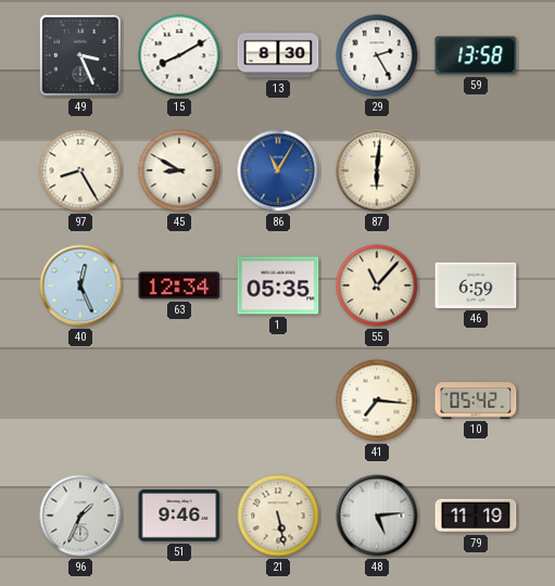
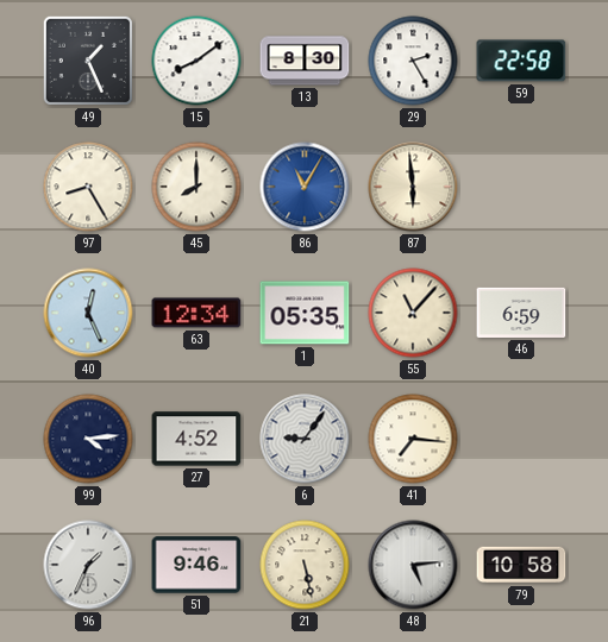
49: 3:26 -> 1:26
15: 8:10 -> 8:09
59: 13:58 -> 22:58
45: 8:50 -> 8:00
87: 6:01 -> 5:59
99: none -> 4:14
27: none -> 4:52
6: none -> 9:06
10: 05:42 -> none
79: 11:19 -> 10:58
